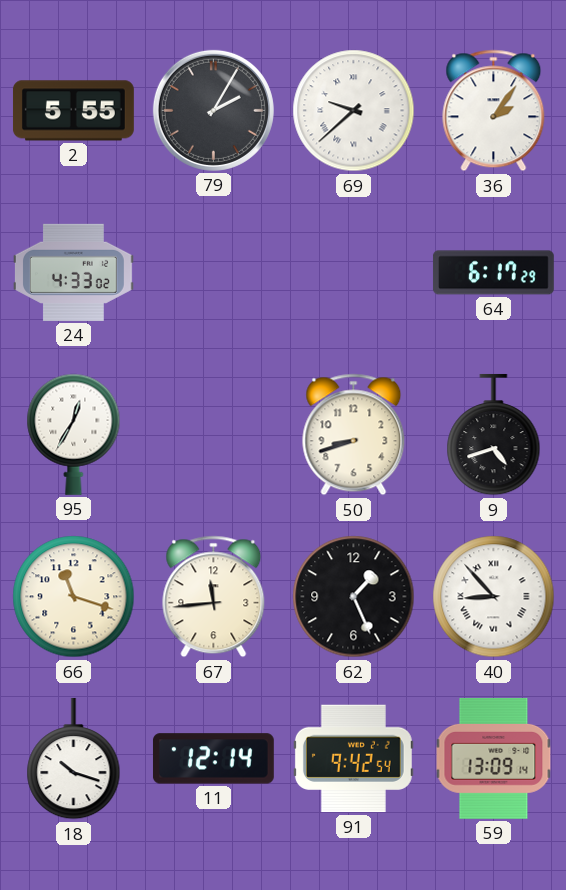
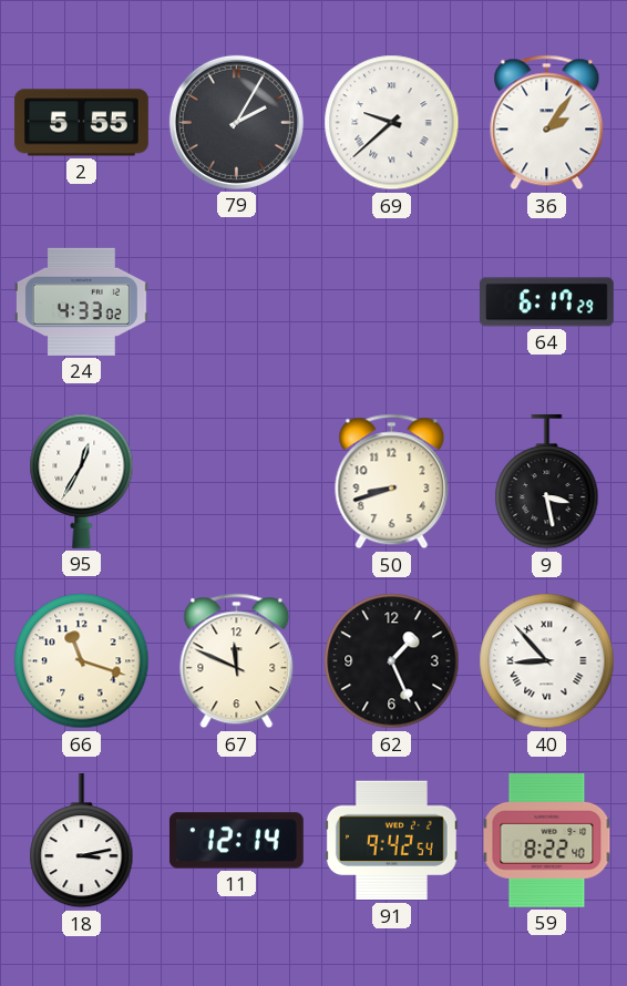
9: 4:42 -> 3:28
67: 11:44 -> 11:49
18: 10:18 -> 3:13
59: 13:09 -> 8:22
